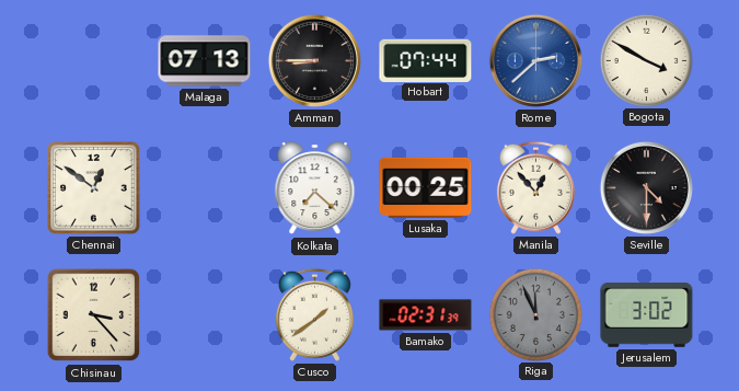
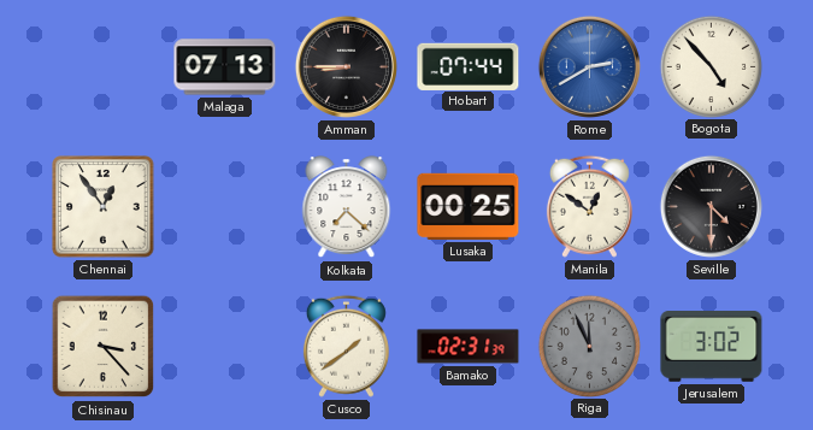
Rome: 2:38 -> 2:40
Bogota: 3:50 -> 4:53
Chennai: 12:51 -> 12:54
Manila: 12:53 -> 12:51
